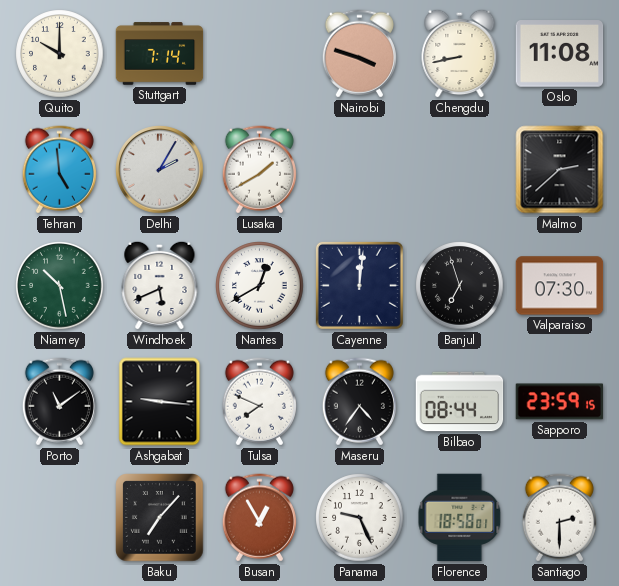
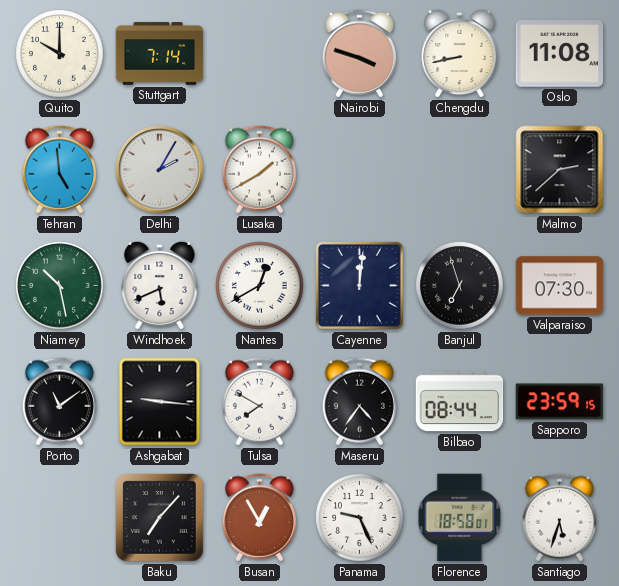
Tulsa: 7:49 -> 7:50
Santiago: 2:30 -> 5:33
